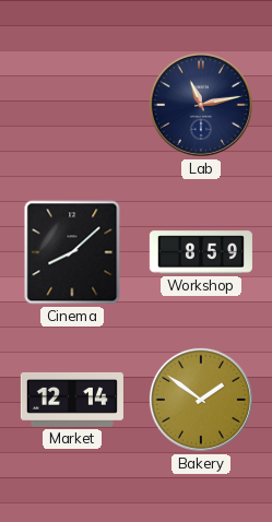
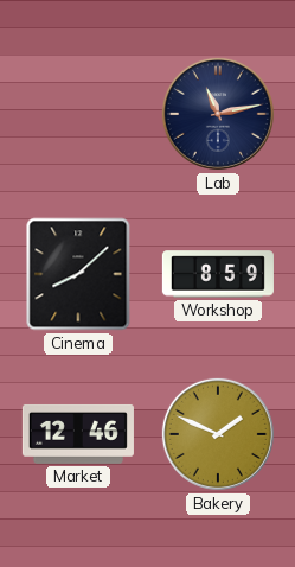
Market: 12:14 -> 12:46
Bakery: 1:51 -> 1:49
